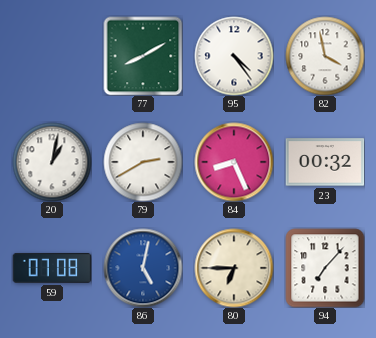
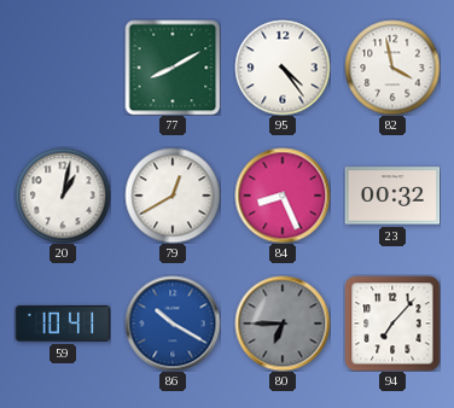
79: 2:40 -> 12:40
59: 07:08 -> 10:41
86: 5:02 -> 10:20
80 dial: cream -> grey
